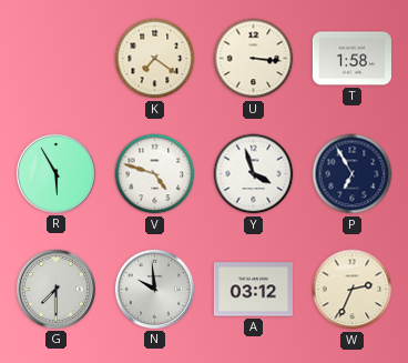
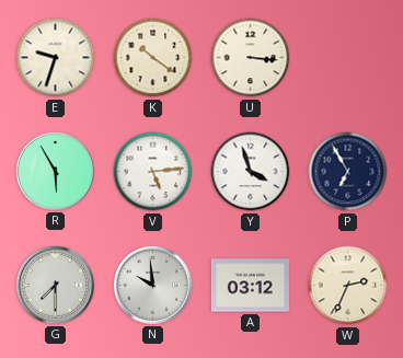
E: none -> 9:33
K: 7:21 -> 10:21
T: 1:58 -> none
V: 4:48 -> 5:14
